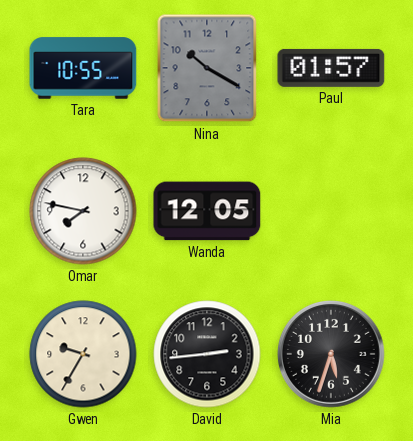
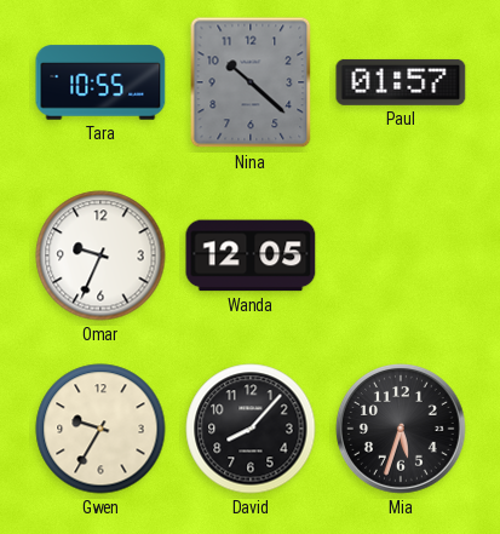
Nina: 10:20 -> 10:22
Omar: 7:47 -> 9:34
David: 2:44 -> 8:07
